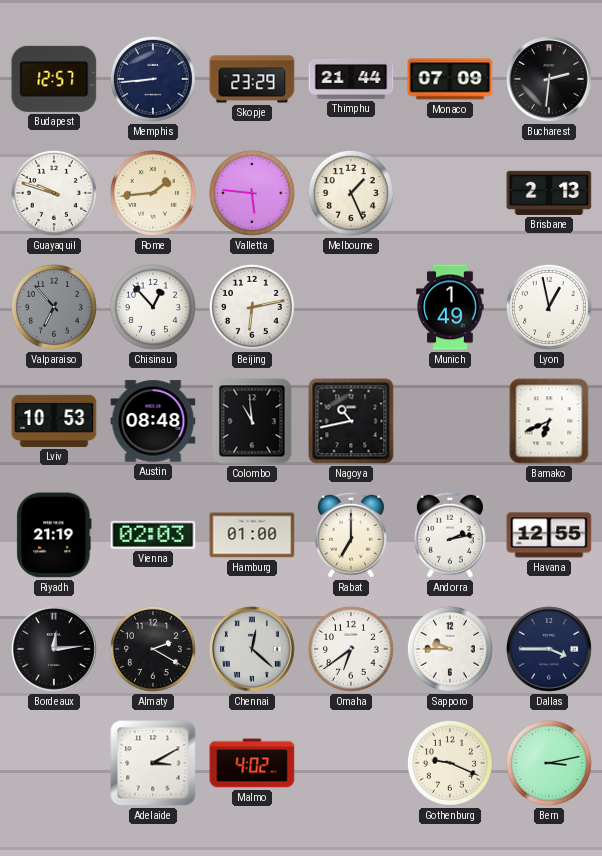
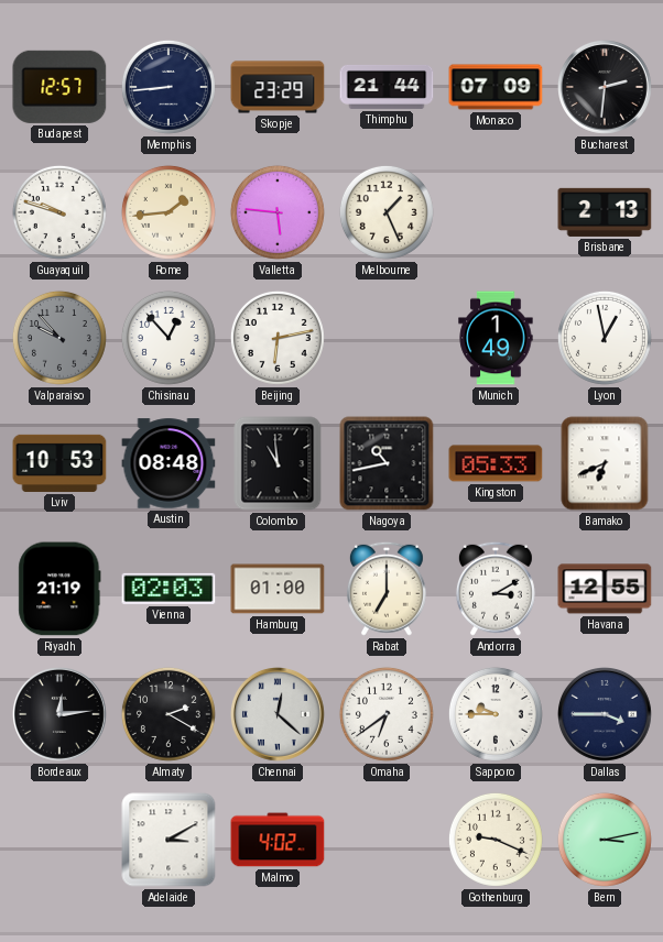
Valparaiso: 6:53 -> 9:53
Kingston: none -> 05:33
Andorra: 2:13 -> 3:10
